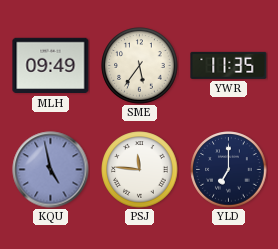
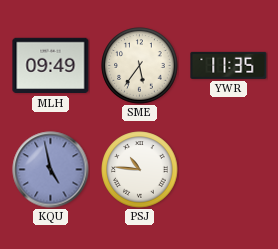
PSJ: 11:46 -> 10:46
YLD: 7:00 -> none
